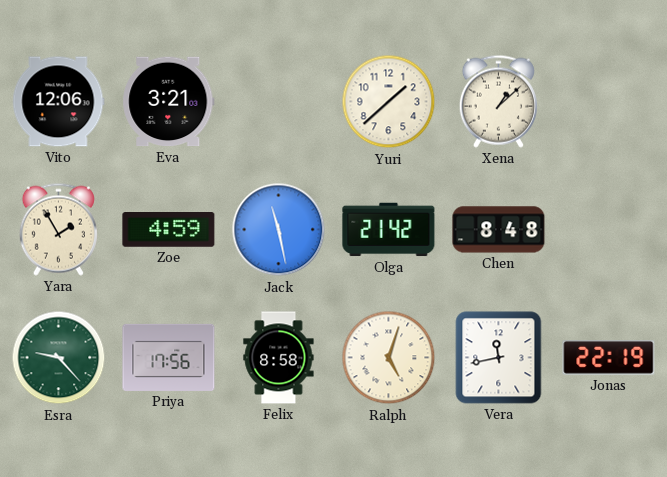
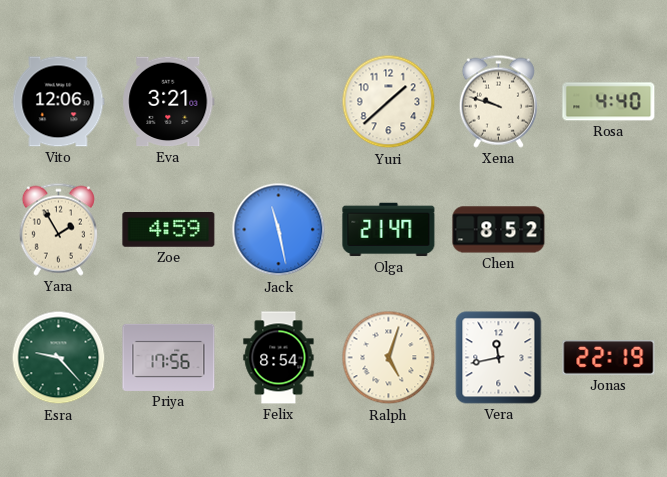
Xena: 1:08 -> 9:48
Rosa: none -> 4:40
Olga: 21:42 -> 21:47
Chen: 8:48 -> 8:52
Felix: 8:58 -> 8:54
